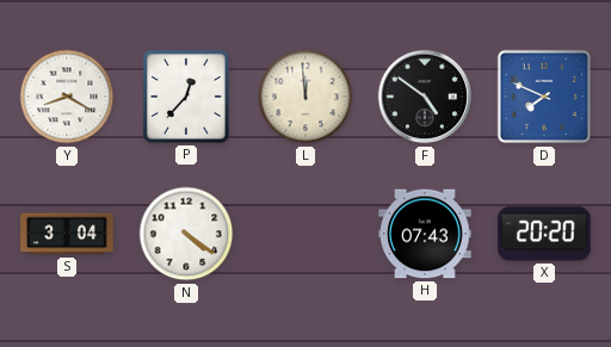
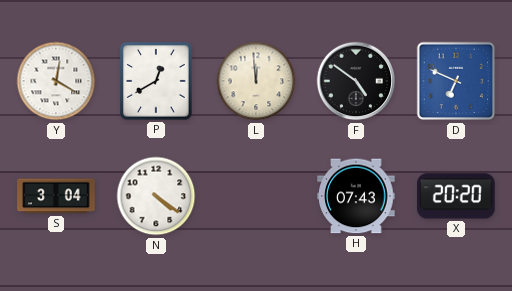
Y: 8:20 -> 12:20
P: 12:37 -> 12:40
D: 7:49 -> 6:49
